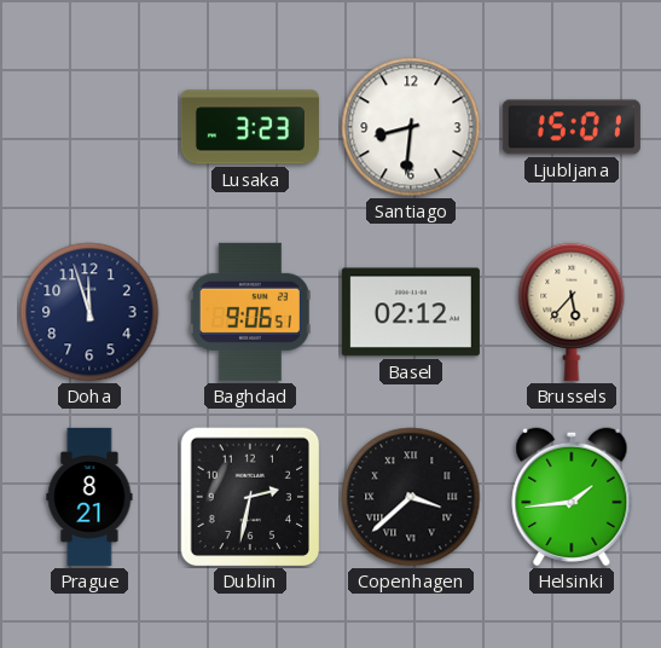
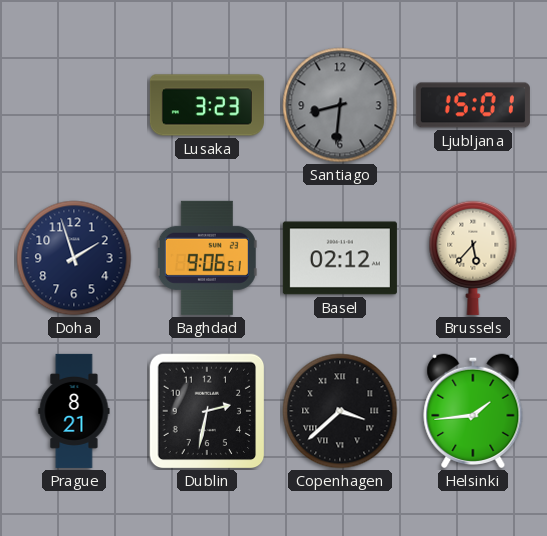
Santiago dial: white -> grey
Doha: 11:57 -> 1:57
